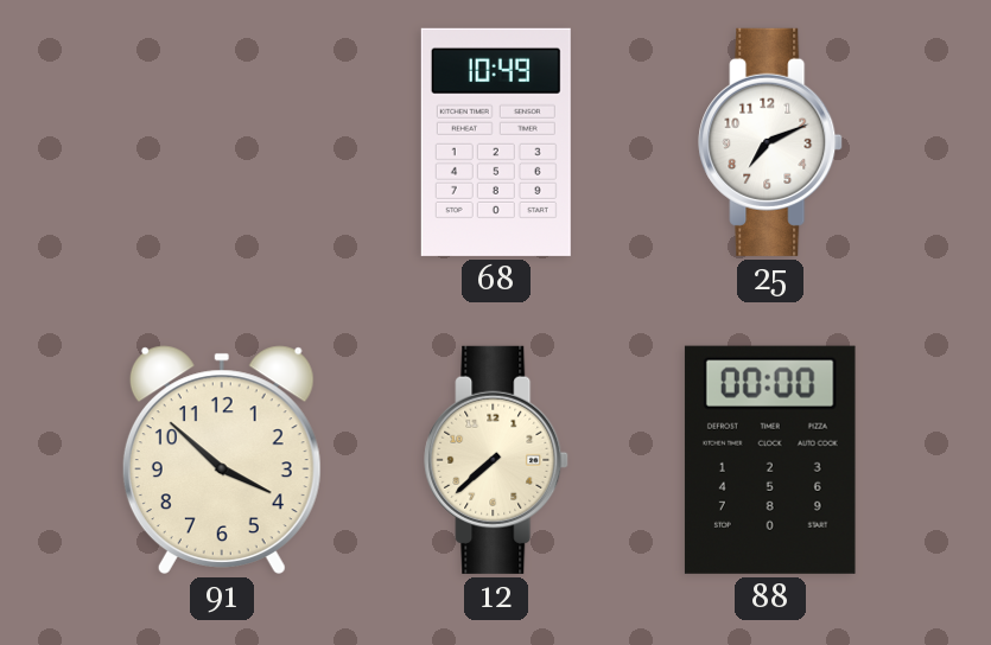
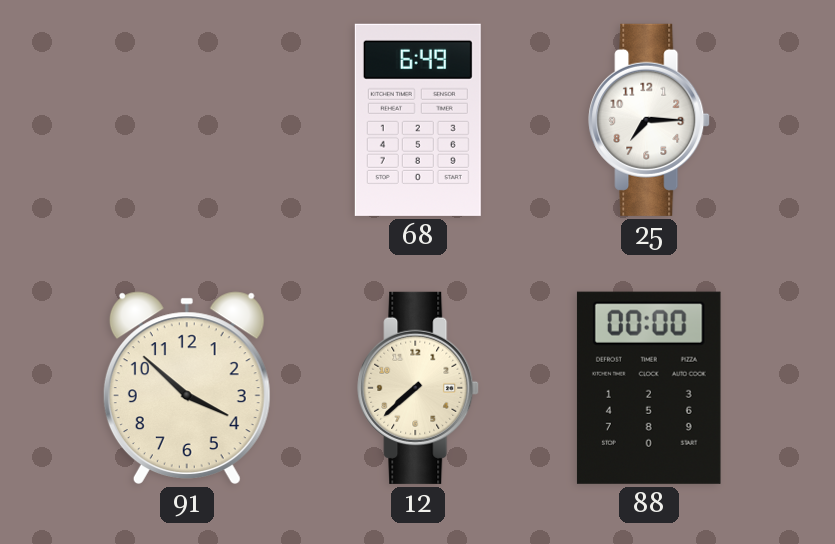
68: 10:49 -> 6:49
25: 7:11 -> 7:15
